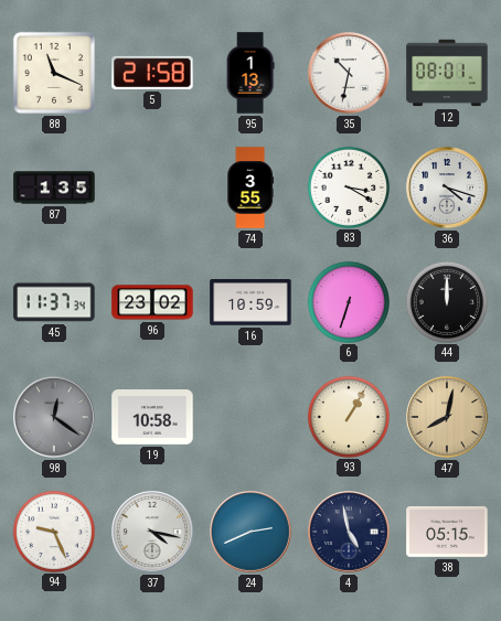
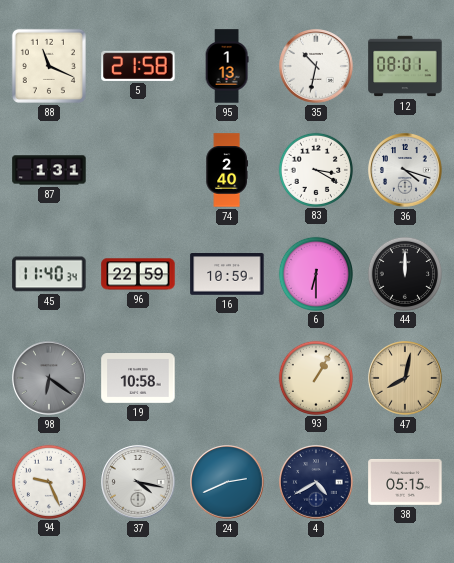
87: 1:35 -> 1:31
74: 3:55 -> 2:40
45: 11:37 -> 11:40
96: 23:02 -> 22:59
6: 6:33 -> 6:30
98: 12:21 -> 6:21
4: 4:58 -> 4:40
